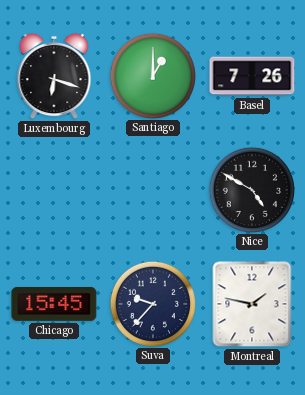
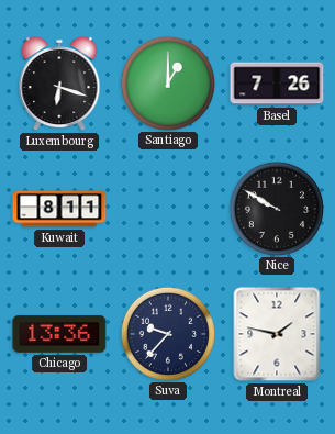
Kuwait: none -> 8:11
Nice: 4:50 -> 9:50
Chicago: 15:45 -> 13:36
